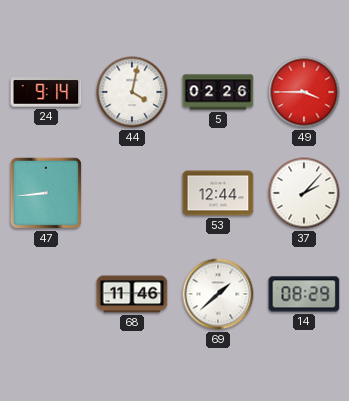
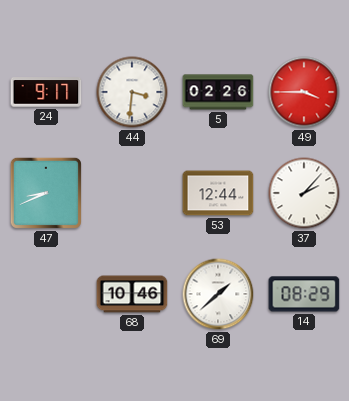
24: 9:14 -> 9:17
44: 4:02 -> 3:31
47: 8:44 -> 8:41
68: 11:46 -> 10:46
